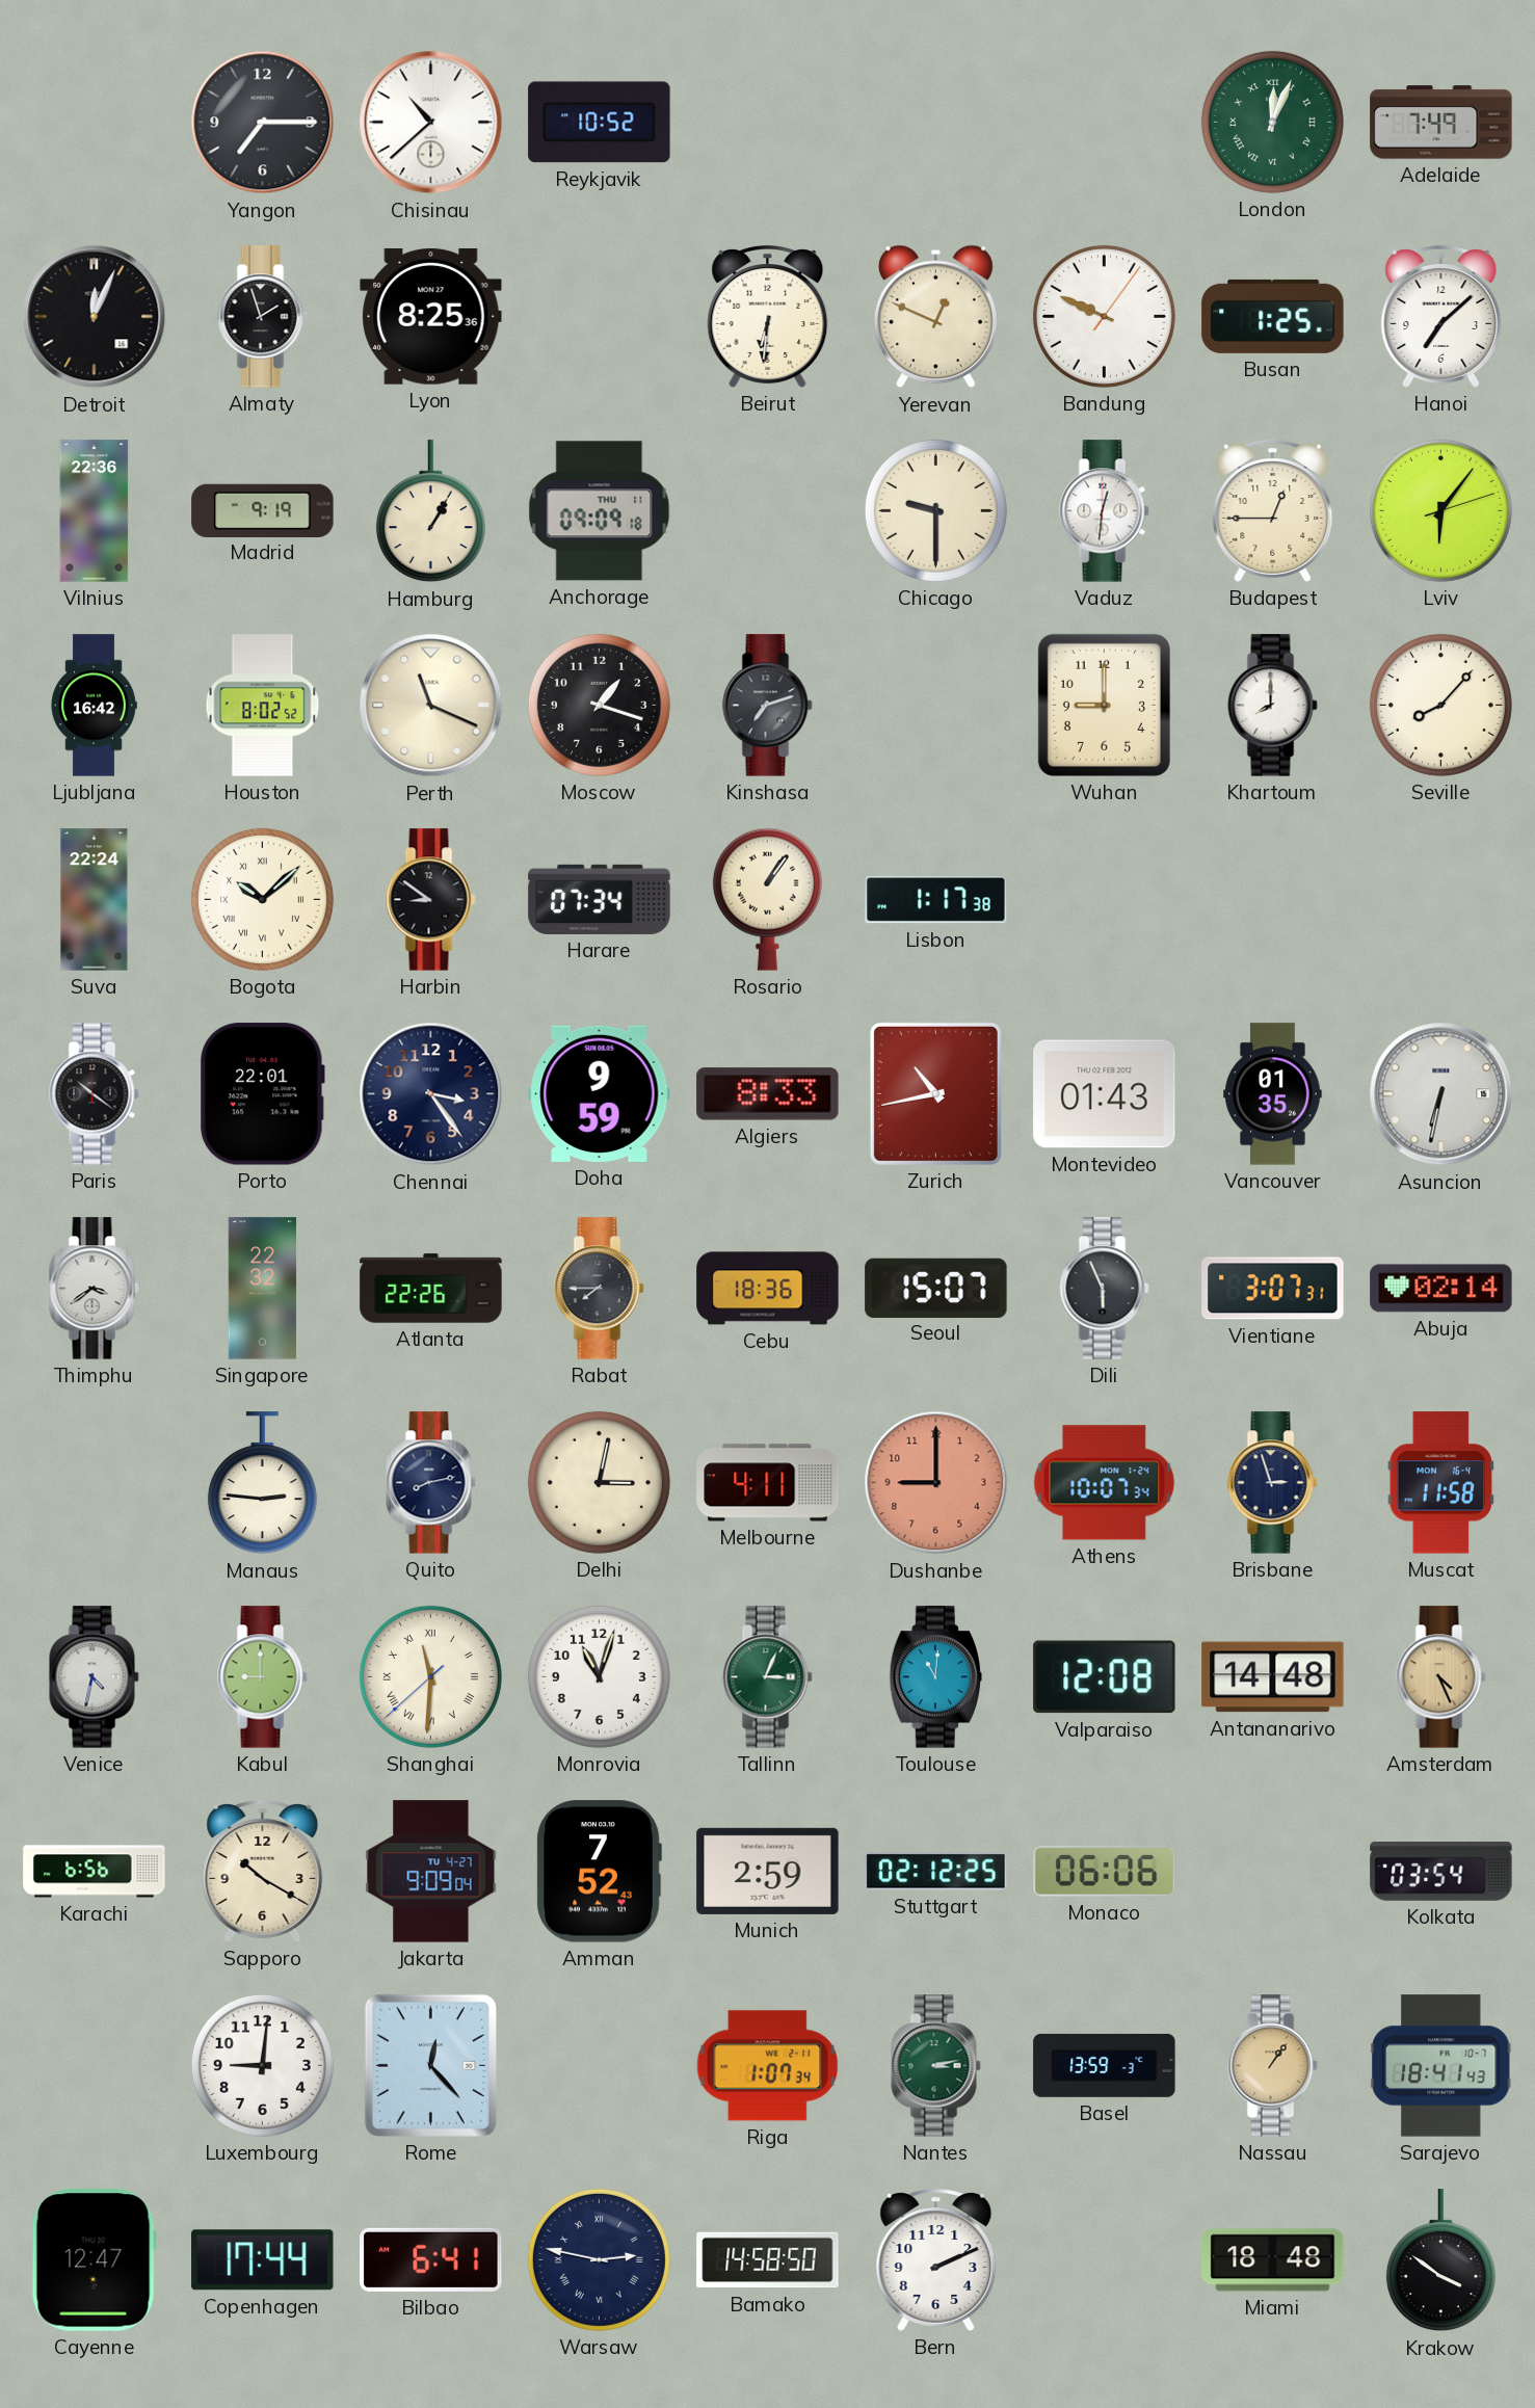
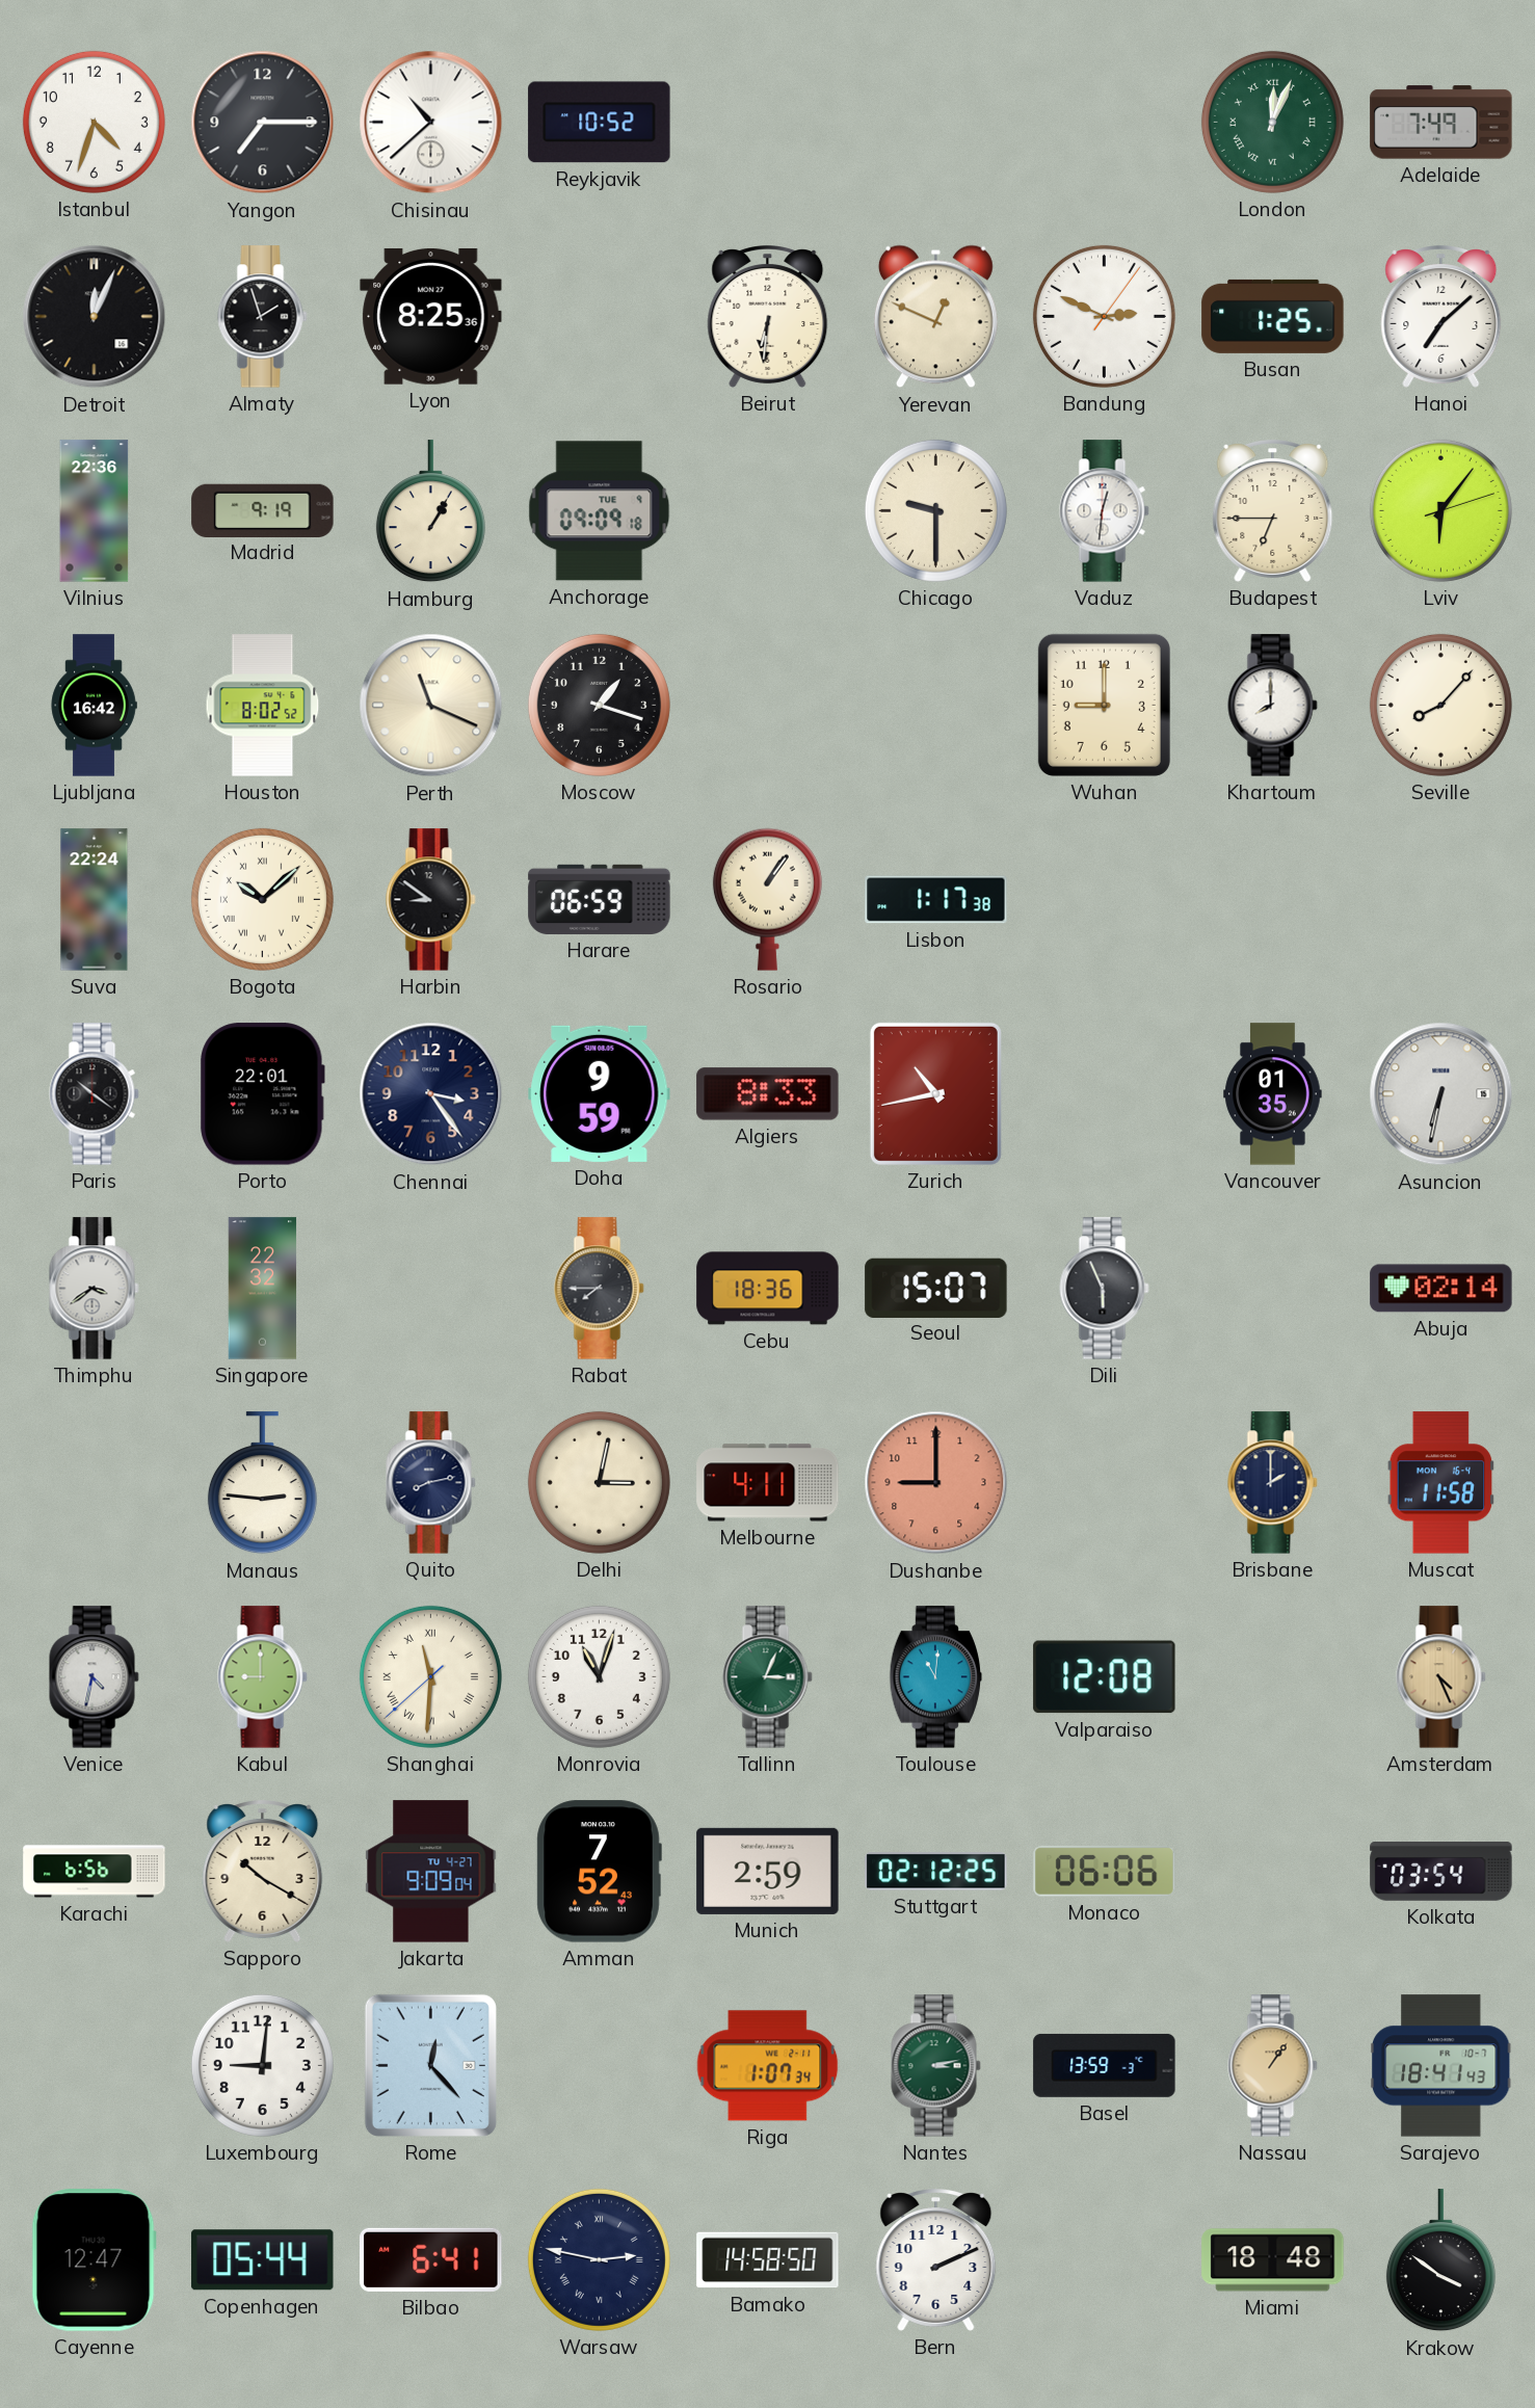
Istanbul: none -> 4:33
Bandung: 9:49 -> 2:49
Anchorage date: THU 11 -> TUE 9
Budapest: 12:45 -> 6:45
Kinshasa: 7:12 -> none
Harare: 07:34 -> 06:59
Montevideo: 01:43 -> none
Atlanta: 22:26 -> none
Vientiane: 3:07 -> none
Athens: 10:07 -> none
Brisbane: 2:57 -> 2:00
Antananarivo: 14:48 -> none
Copenhagen: 17:44 -> 05:44
